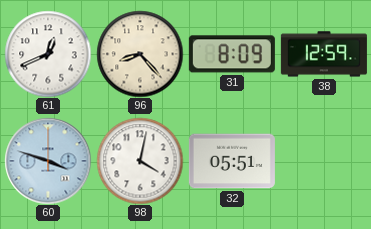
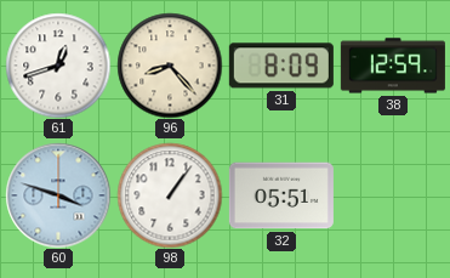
61: 12:41 -> 12:42
98: 4:02 -> 1:06
